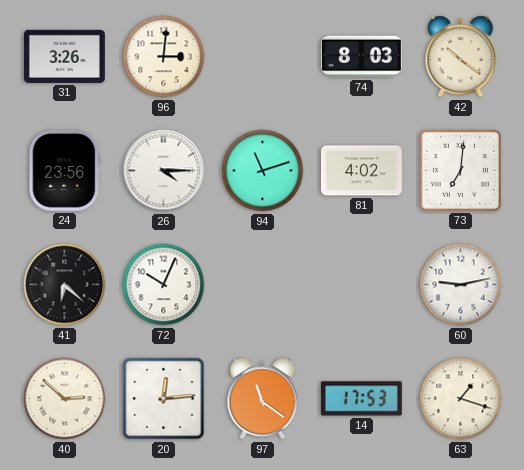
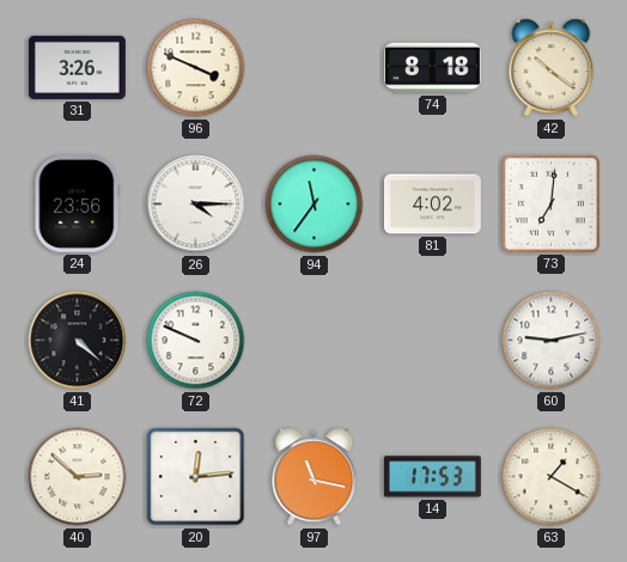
96: 3:01 -> 3:49
74: 8:03 -> 8:18
94: 11:12 -> 11:36
41: 6:22 -> 4:22
72: 10:04 -> 9:49
97: 11:21 -> 11:17
63: 1:18 -> 1:20
